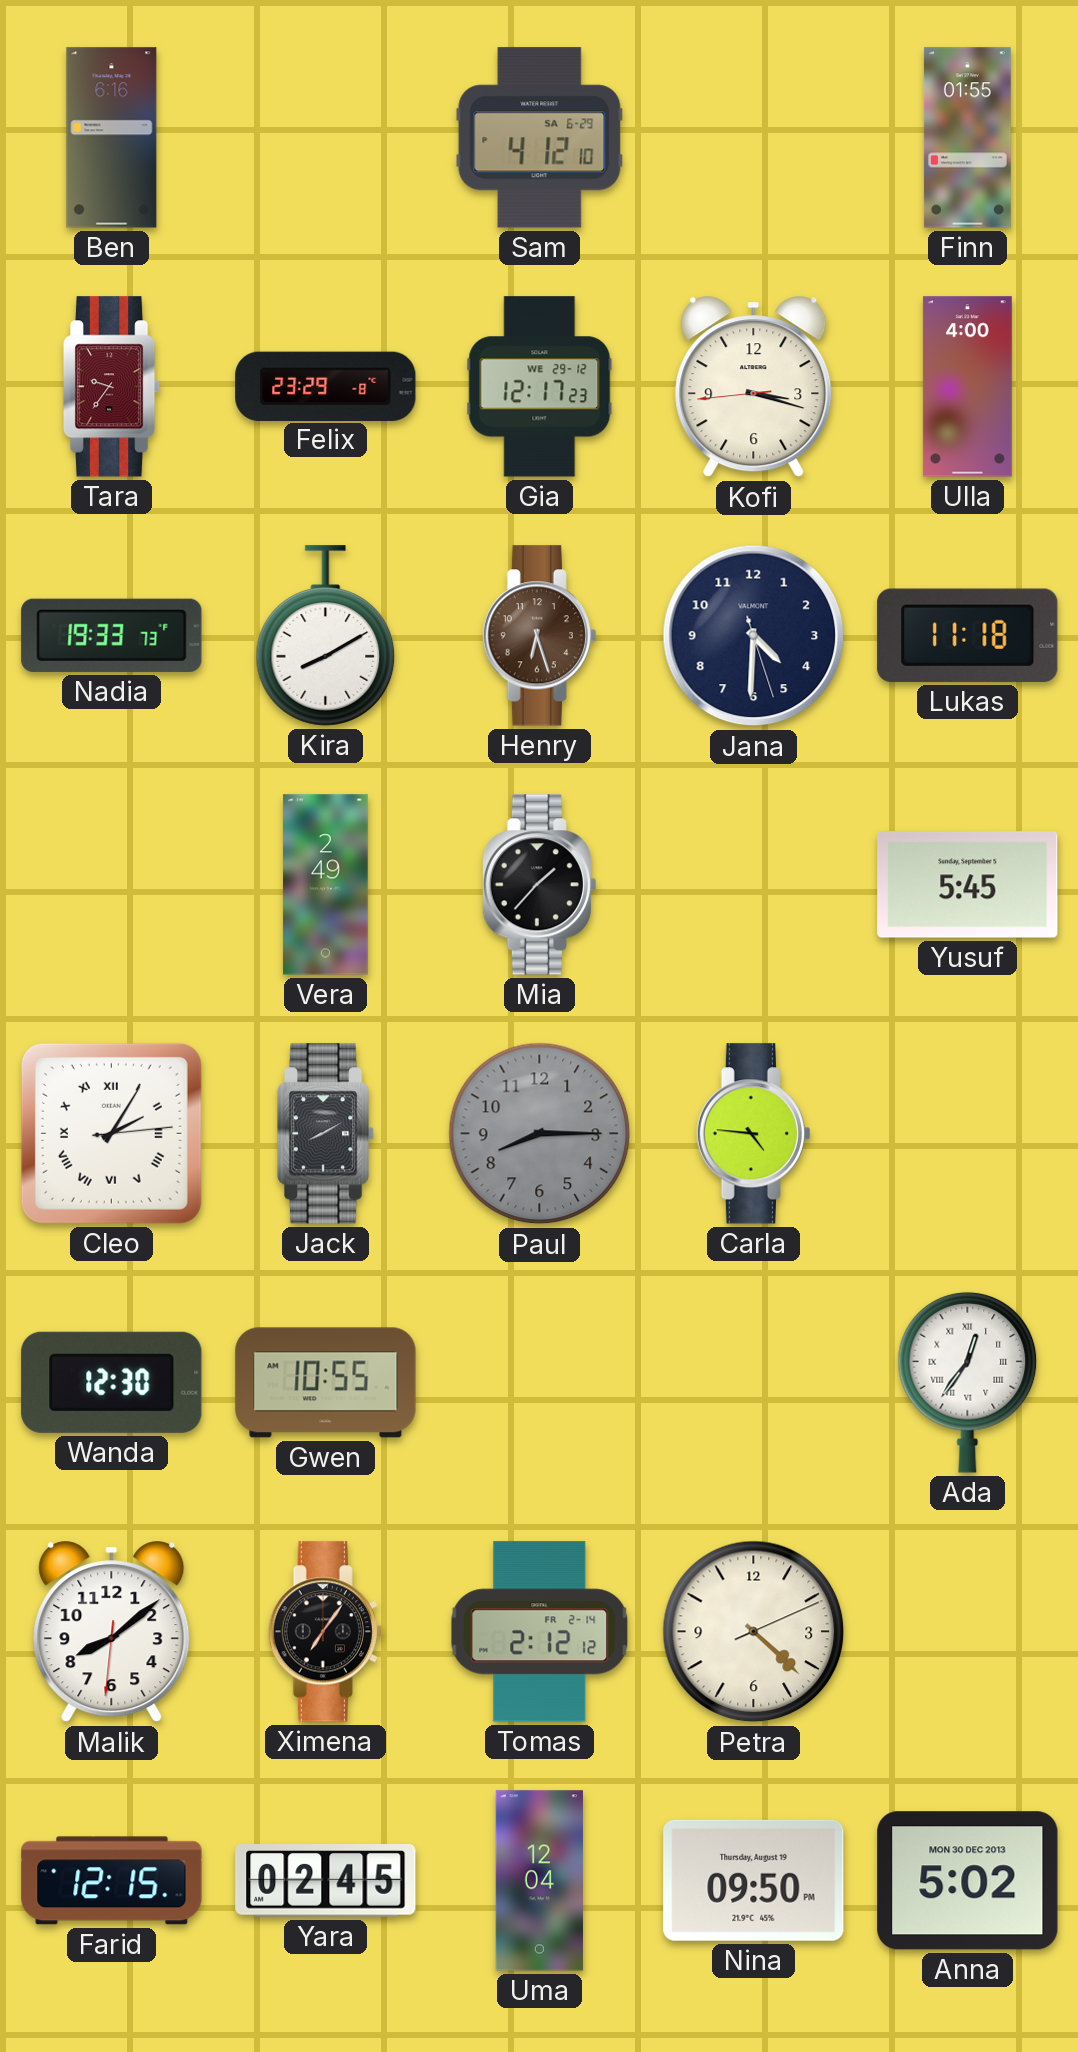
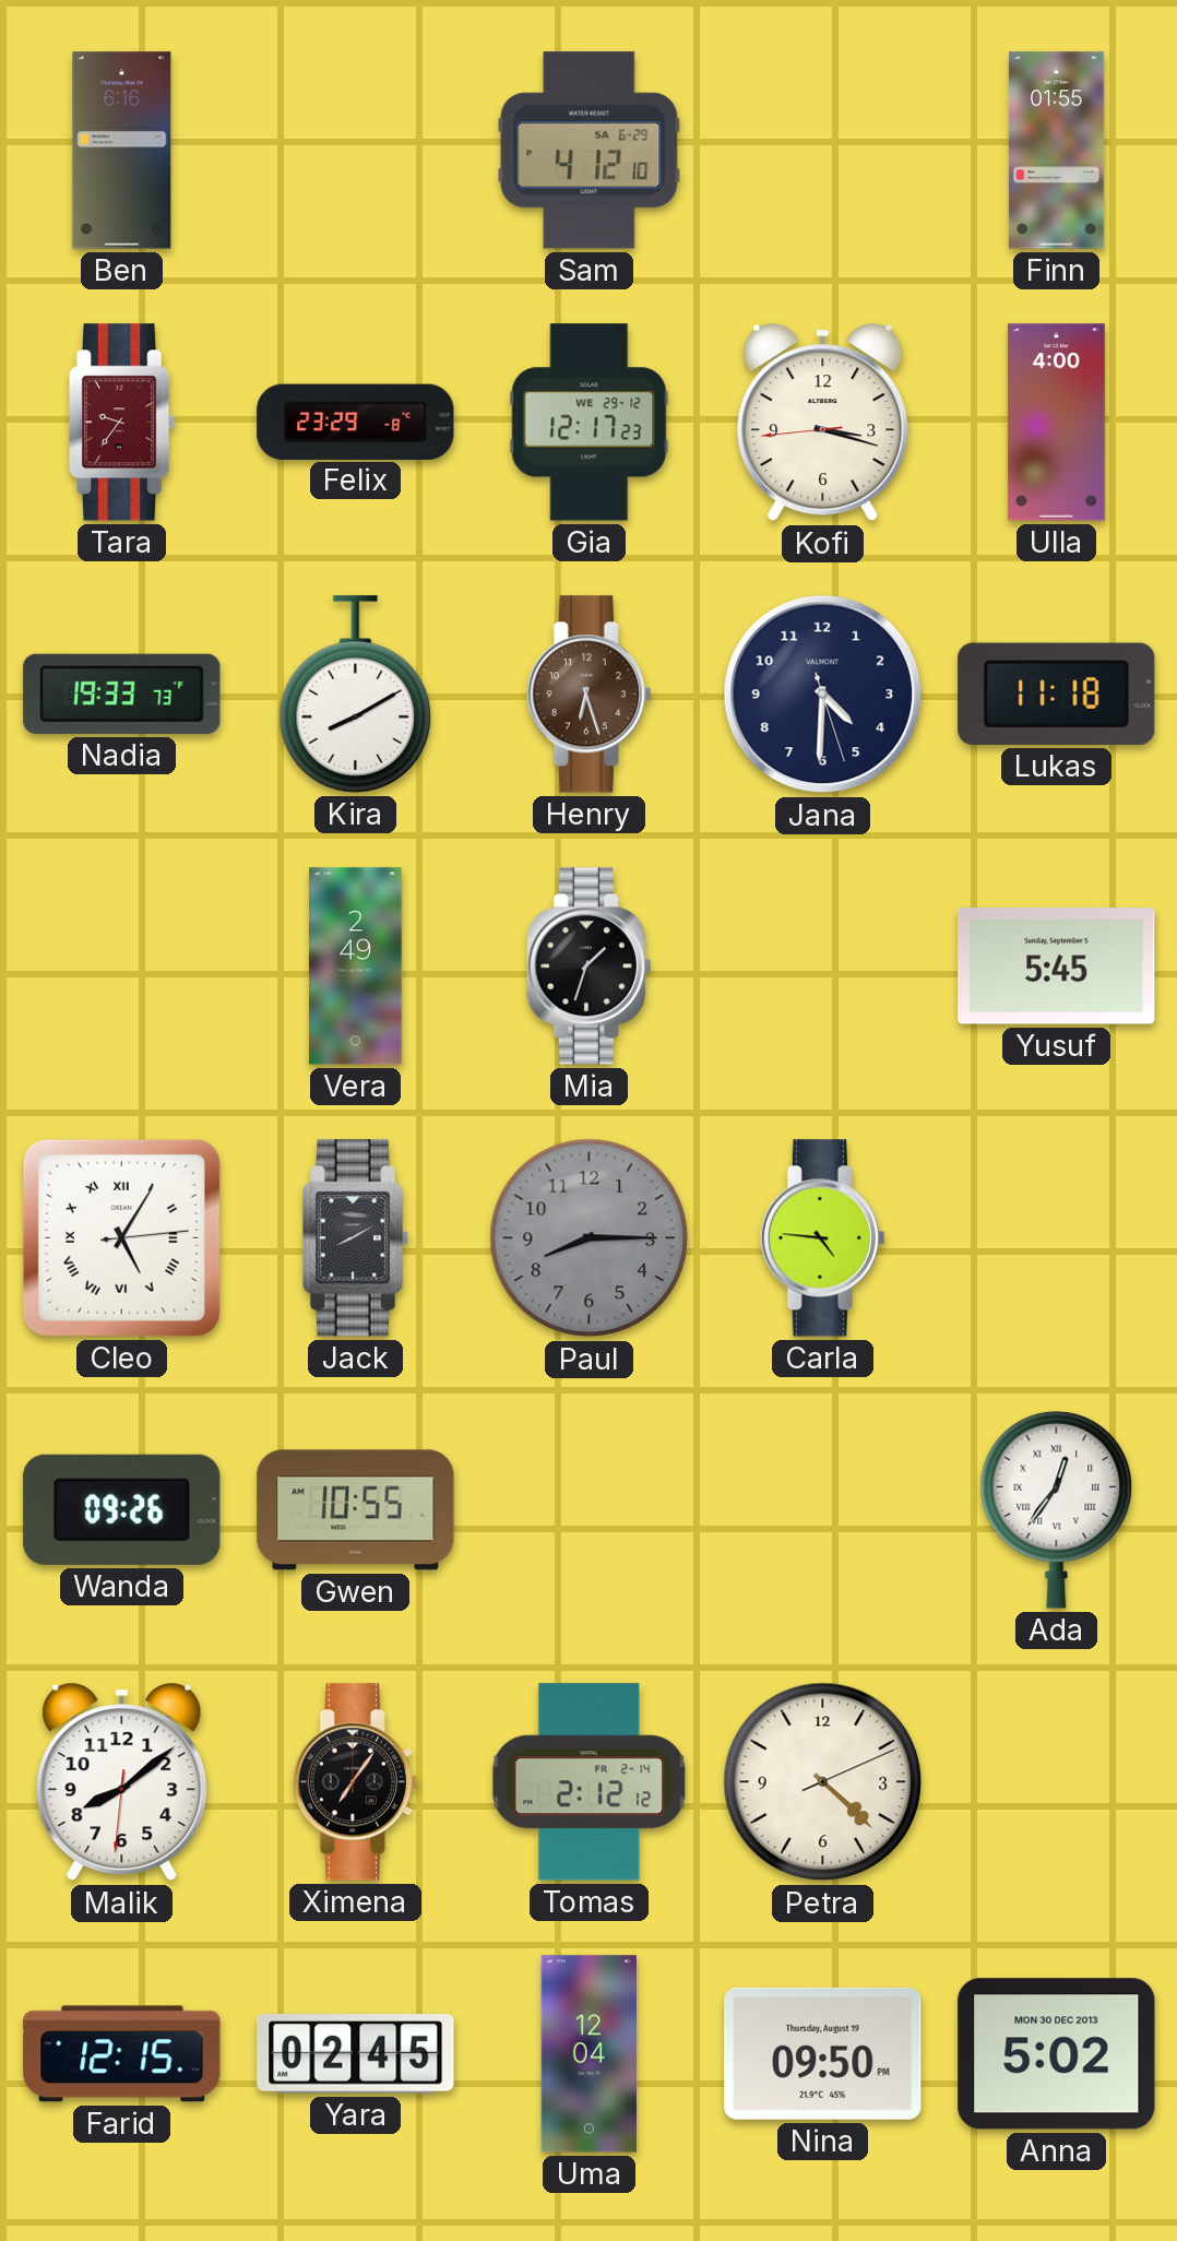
Mia: 1:37 -> 1:33
Cleo: 2:05 -> 5:05
Wanda: 12:30 -> 09:26
